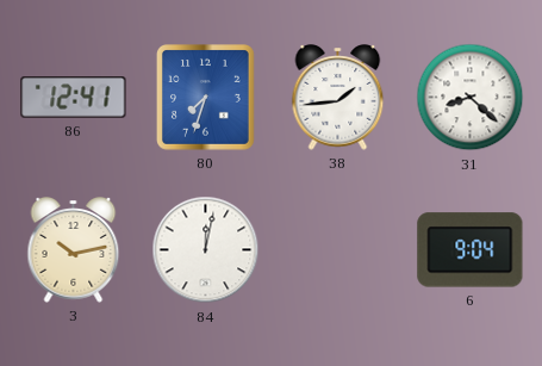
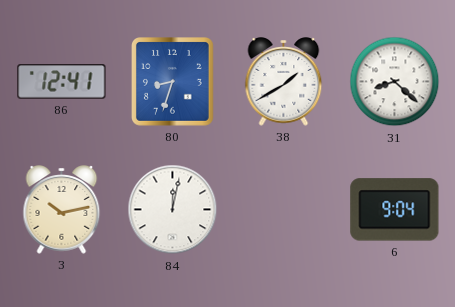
80: 7:33 -> 8:33
38: 1:44 -> 1:40
